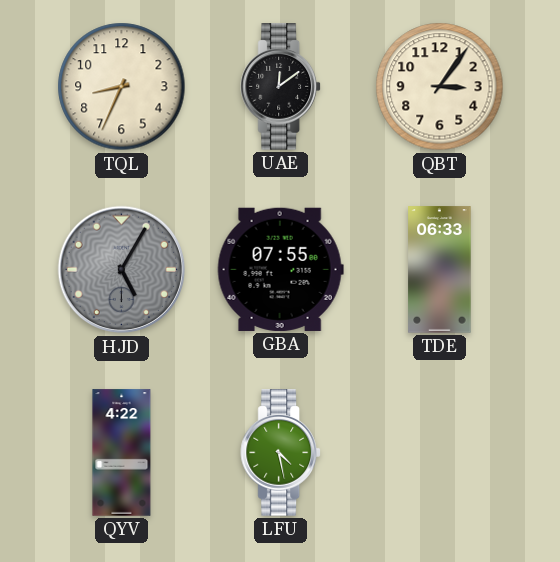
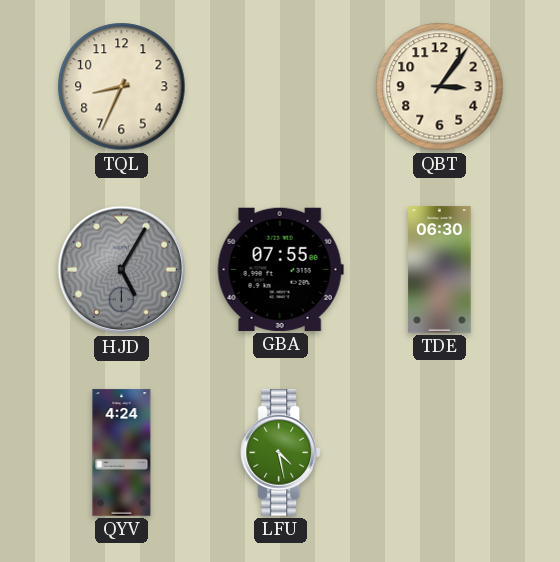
UAE: 12:09 -> none
TDE: 06:33 -> 06:30
QYV: 4:22 -> 4:24
